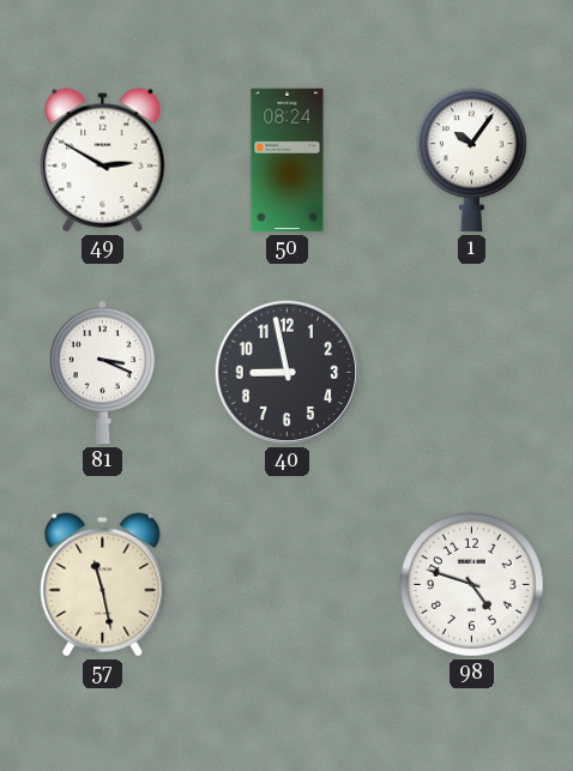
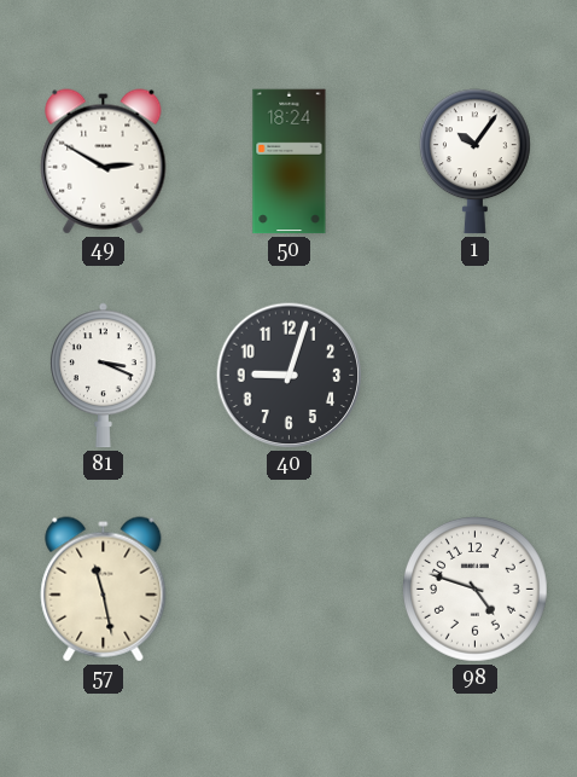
50: 08:24 -> 18:24
40: 8:58 -> 9:03
